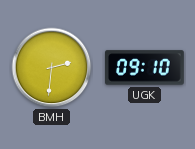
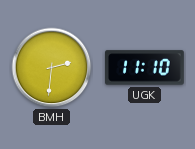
UGK: 09:10 -> 11:10
